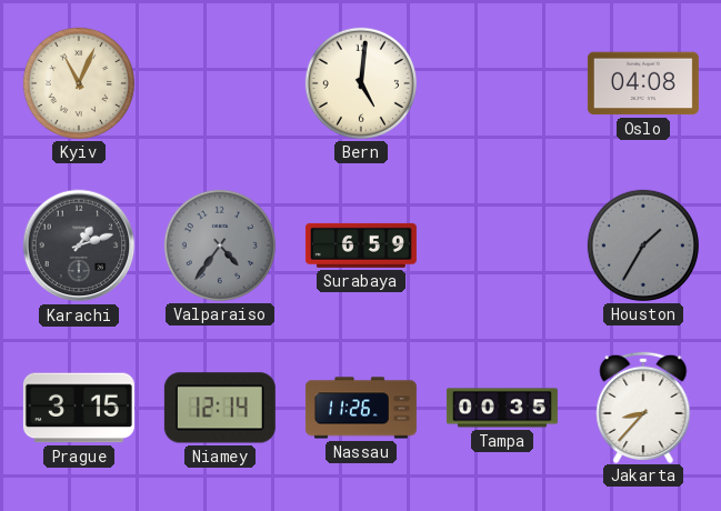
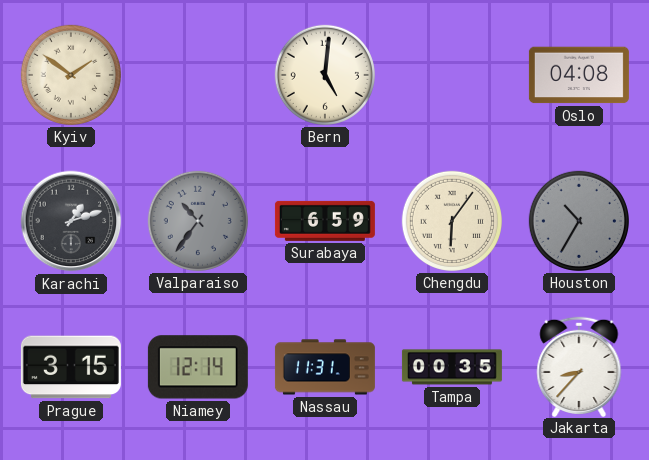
Kyiv: 11:04 -> 1:51
Valparaiso: 4:36 -> 10:36
Chengdu: none -> 6:06
Houston: 1:35 -> 10:35
Nassau: 11:26 -> 11:31
